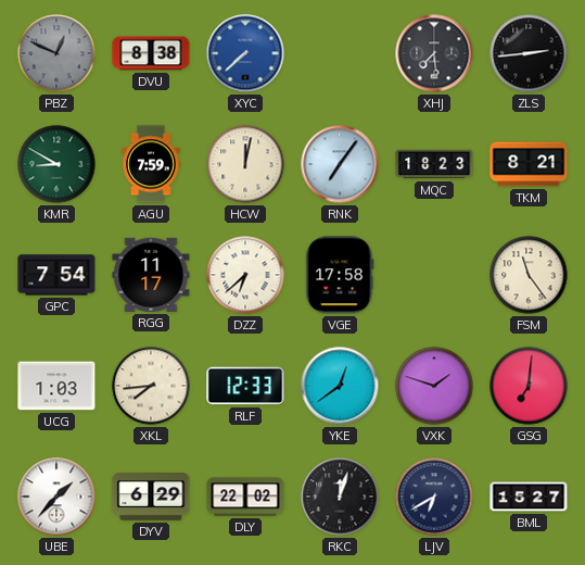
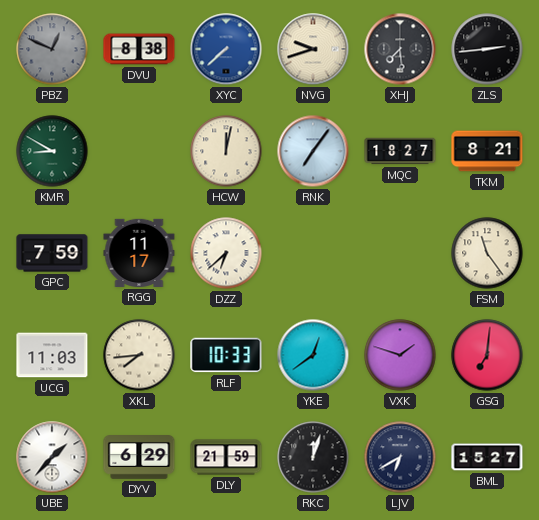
NVG: none -> 9:42
AGU: 7:59 -> none
MQC: 18:23 -> 18:27
GPC: 7:54 -> 7:59
VGE: 17:58 -> none
UCG: 1:03 -> 11:03
RLF: 12:33 -> 10:33
DLY: 22:02 -> 21:59
